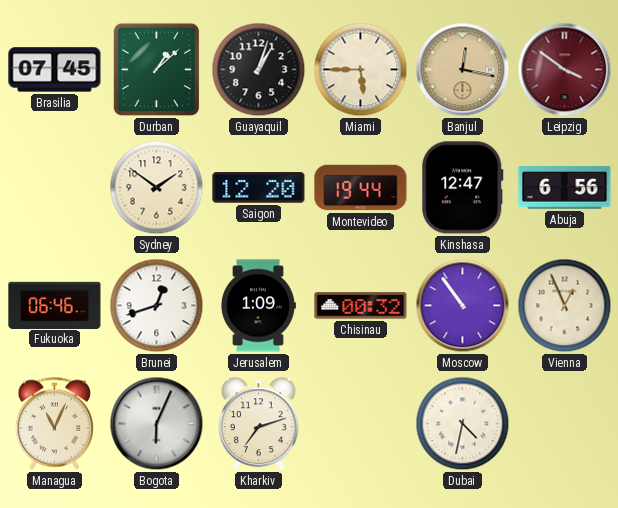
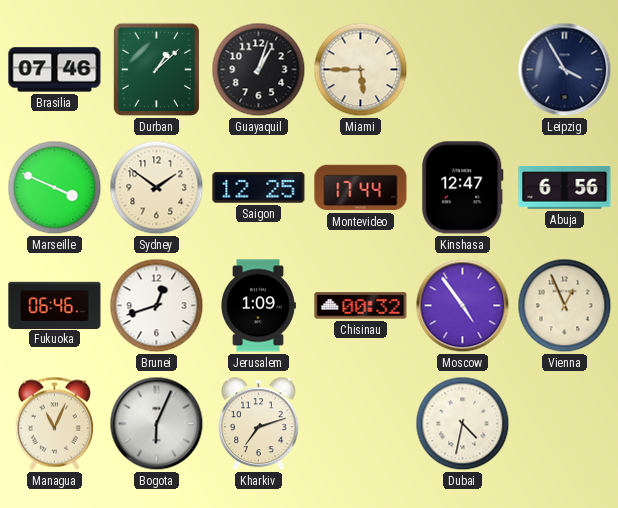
Brasilia: 07:45 -> 07:46
Banjul: 12:17 -> none
Leipzig: 3:51 -> 3:55
Leipzig dial: burgundy -> navy
Marseille: none -> 3:49
Saigon: 12:20 -> 12:25
Montevideo: 19:44 -> 17:44
Moscow: 10:54 -> 4:54
